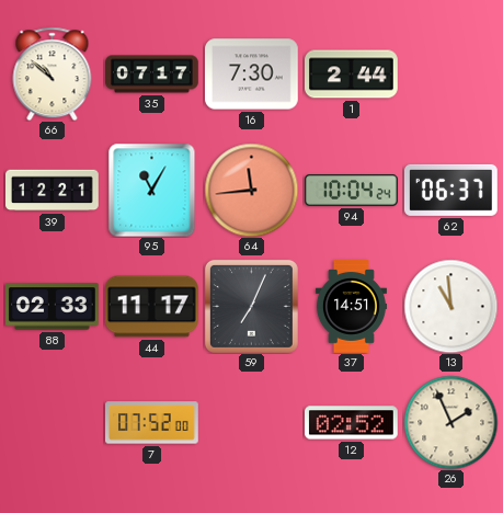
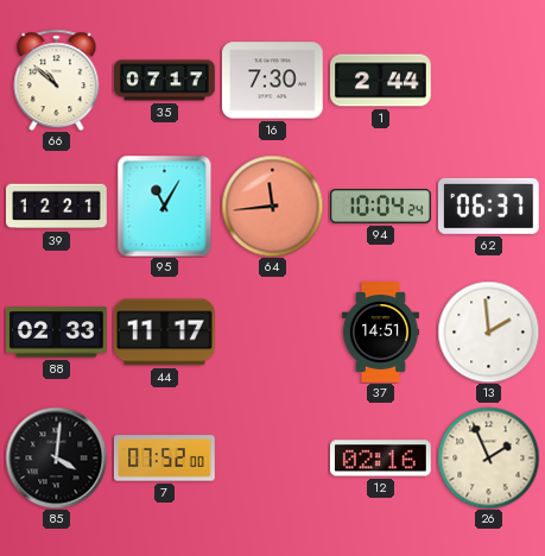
59: 7:04 -> none
13: 10:59 -> 1:59
85: none -> 4:01
12: 02:52 -> 02:16
